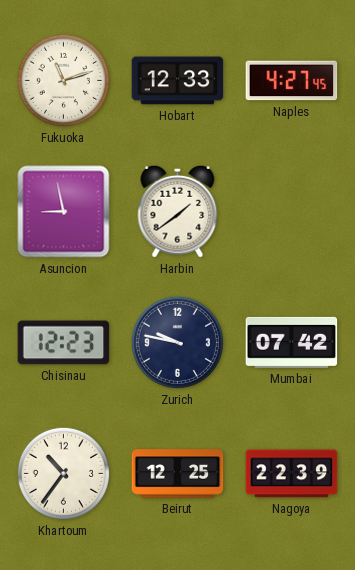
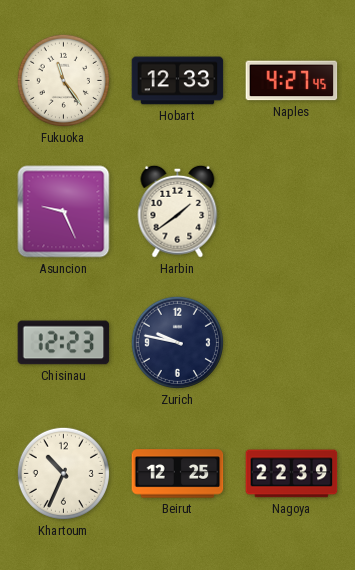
Fukuoka: 11:12 -> 11:24
Asuncion: 8:58 -> 9:26
Mumbai: 07:42 -> none
Khartoum: 10:36 -> 10:34
